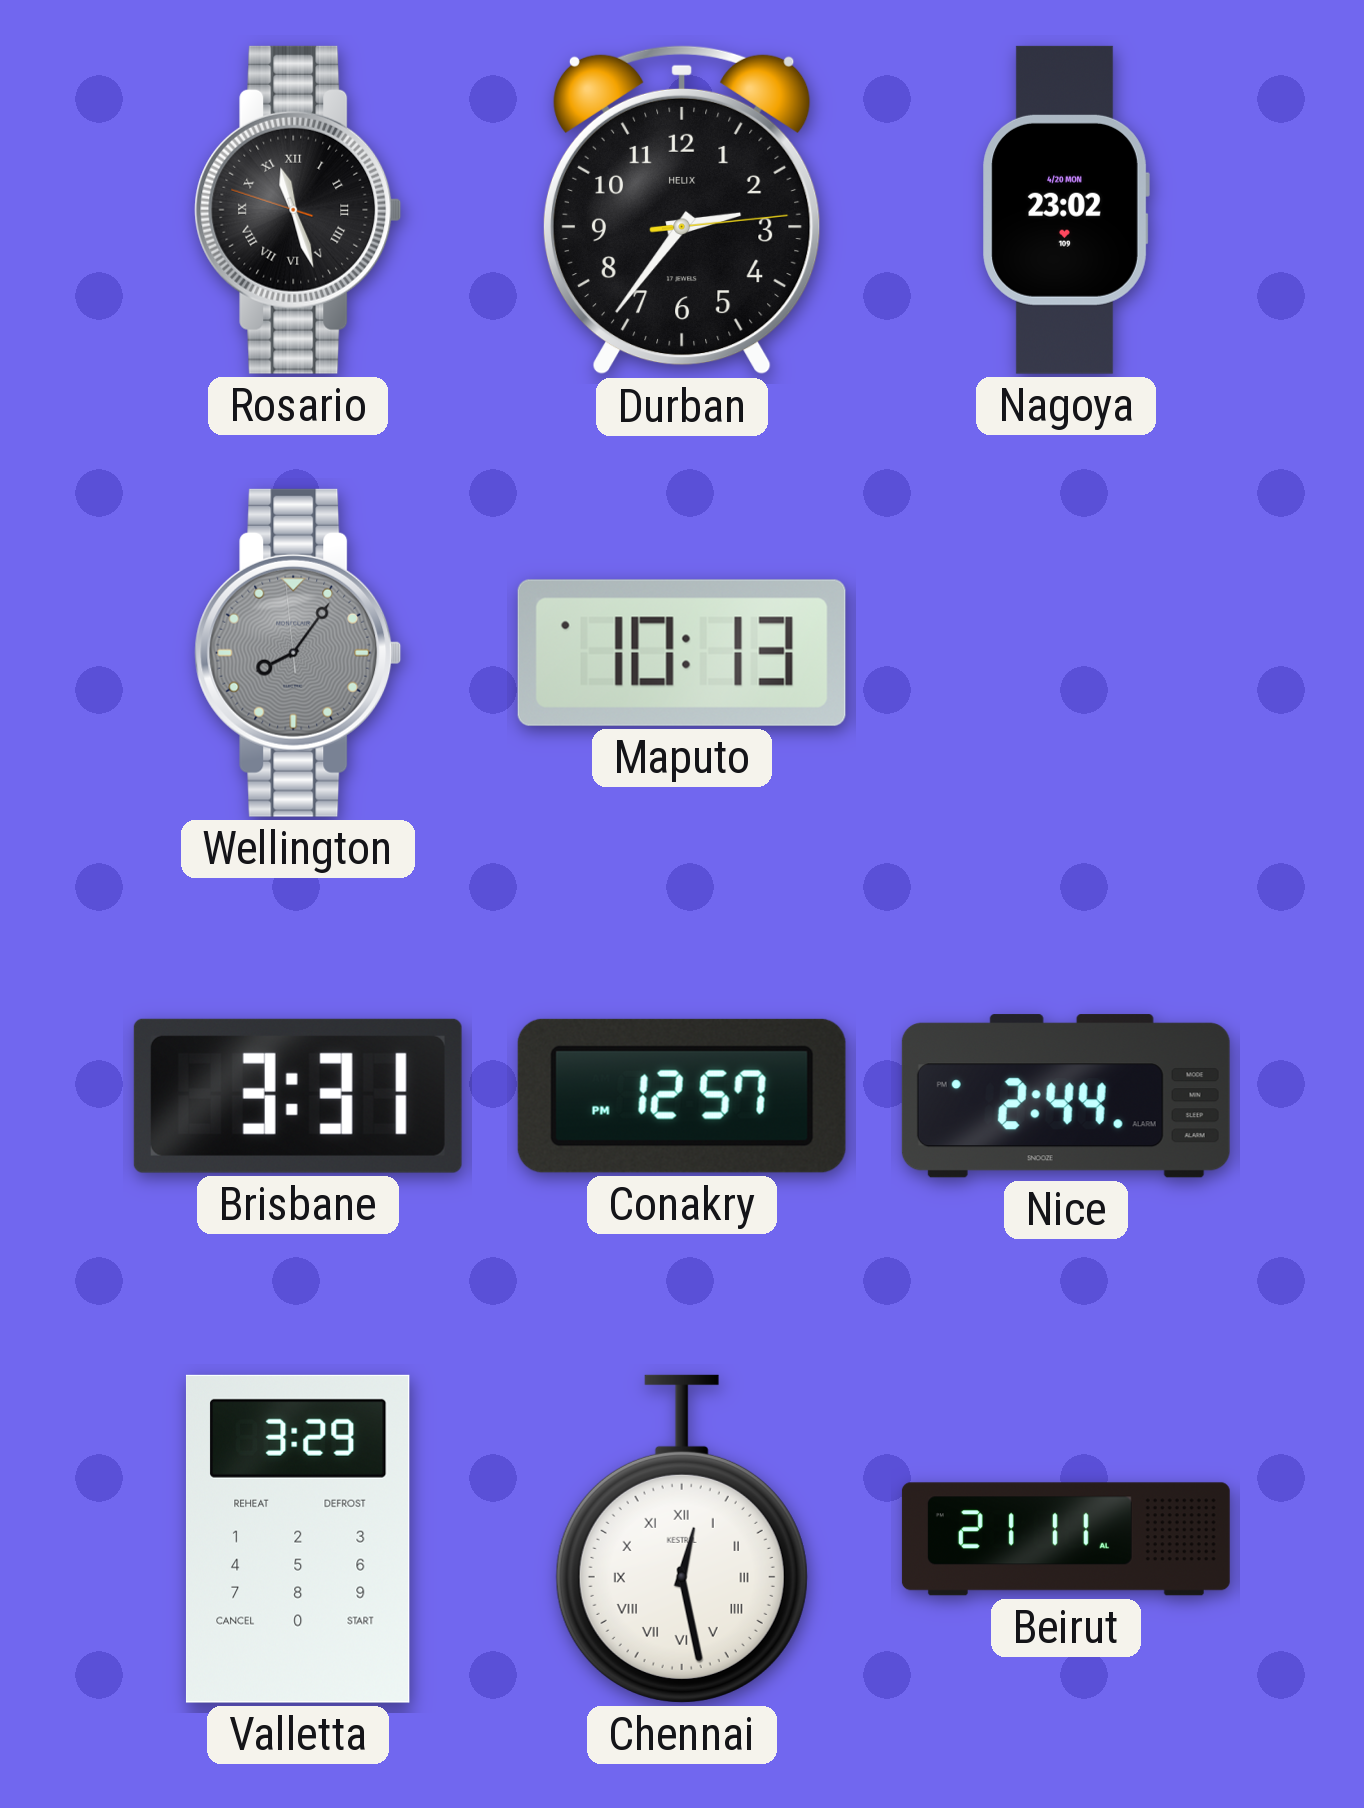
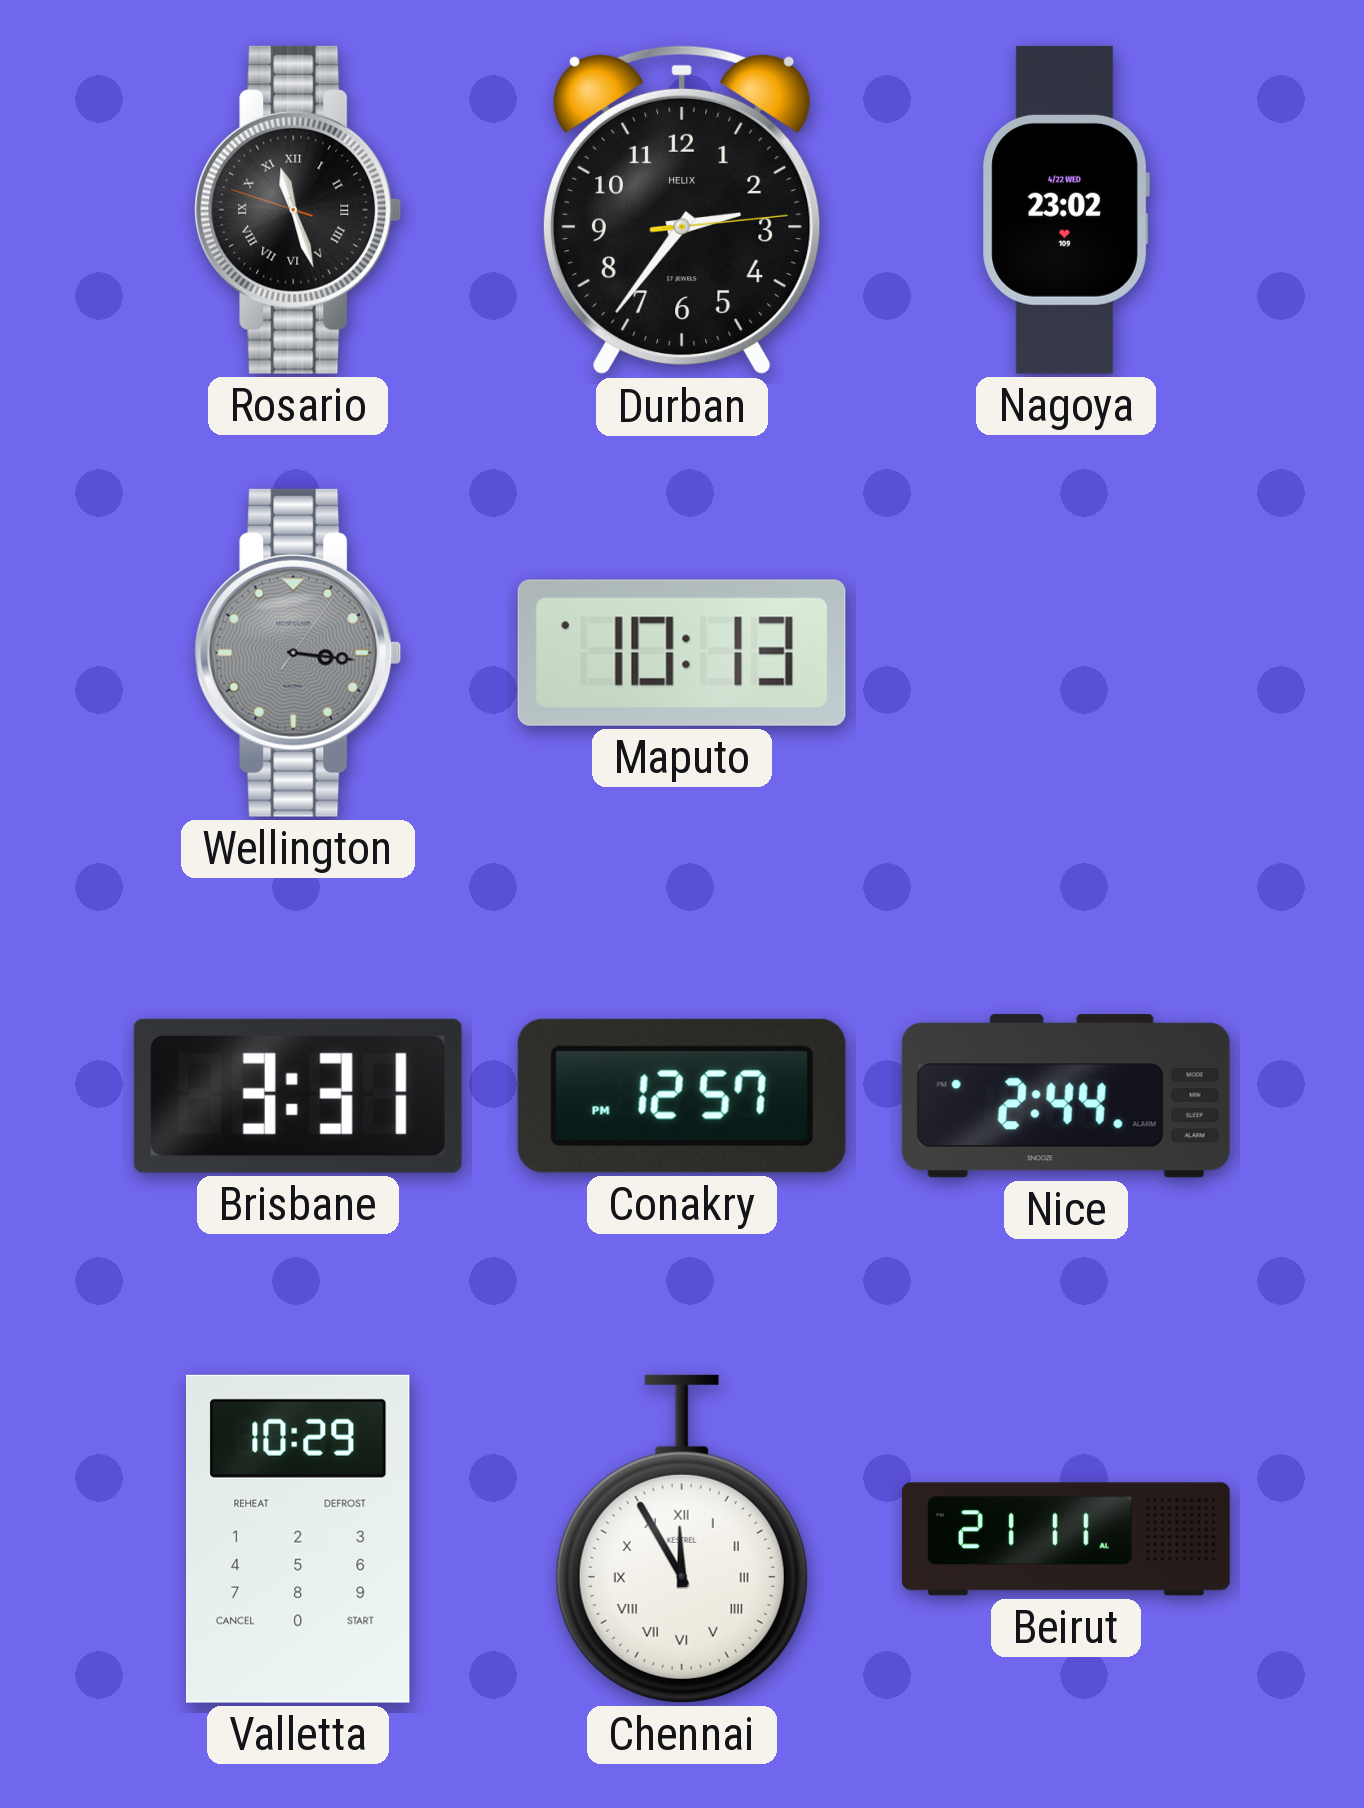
Nagoya date: 4/20 MON -> 4/22 WED
Wellington: 8:05 -> 3:16
Valletta: 3:29 -> 10:29
Chennai: 12:28 -> 11:55
